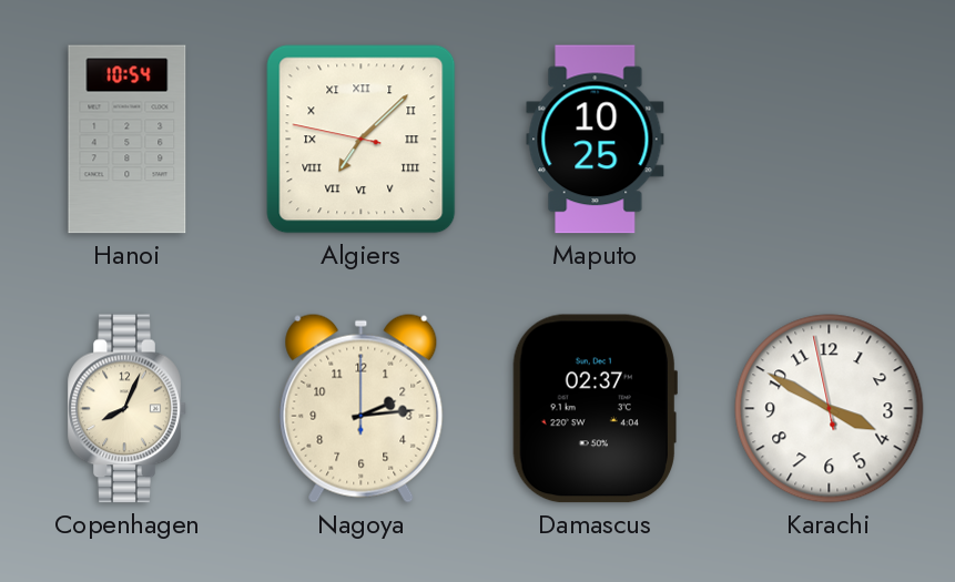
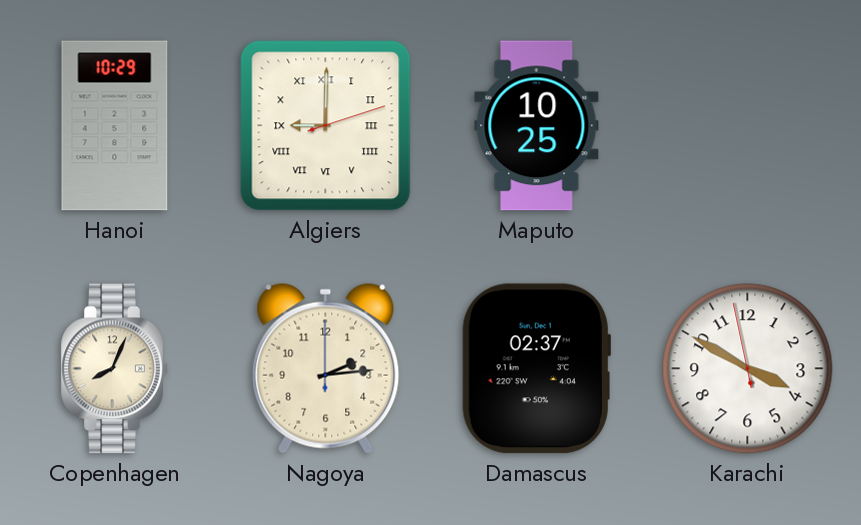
Hanoi: 10:54 -> 10:29
Algiers: 7:07 -> 9:00
